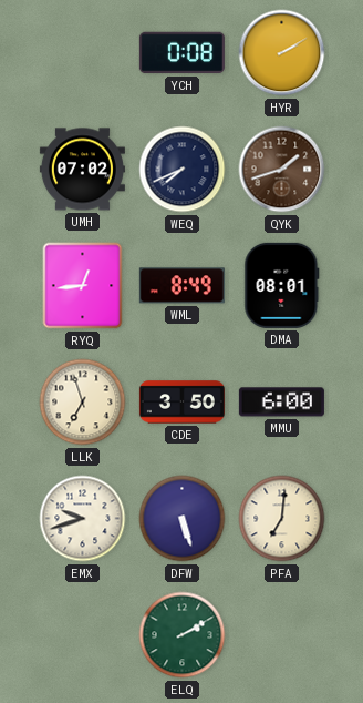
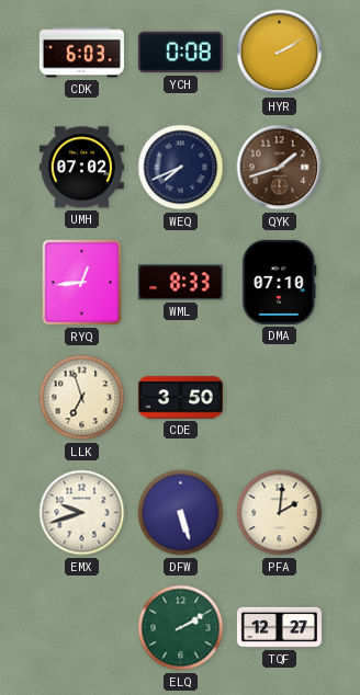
CDK: none -> 6:03
WML: 8:49 -> 8:33
DMA: 08:01 -> 07:10
MMU: 6:00 -> none
PFA: 7:01 -> 2:01
TQF: none -> 12:27
